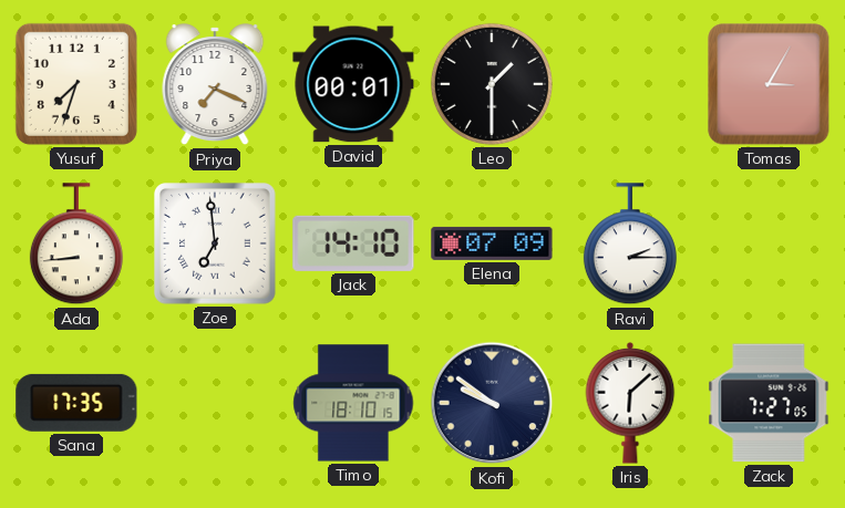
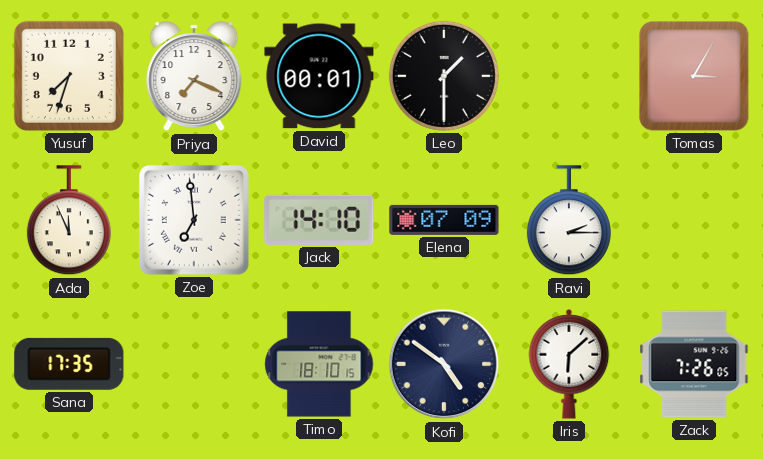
Ada: 8:44 -> 11:56
Kofi: 9:51 -> 4:51
Zack: 7:27 -> 7:26
